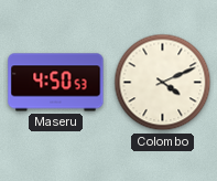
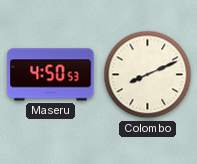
Colombo: 4:11 -> 8:11
